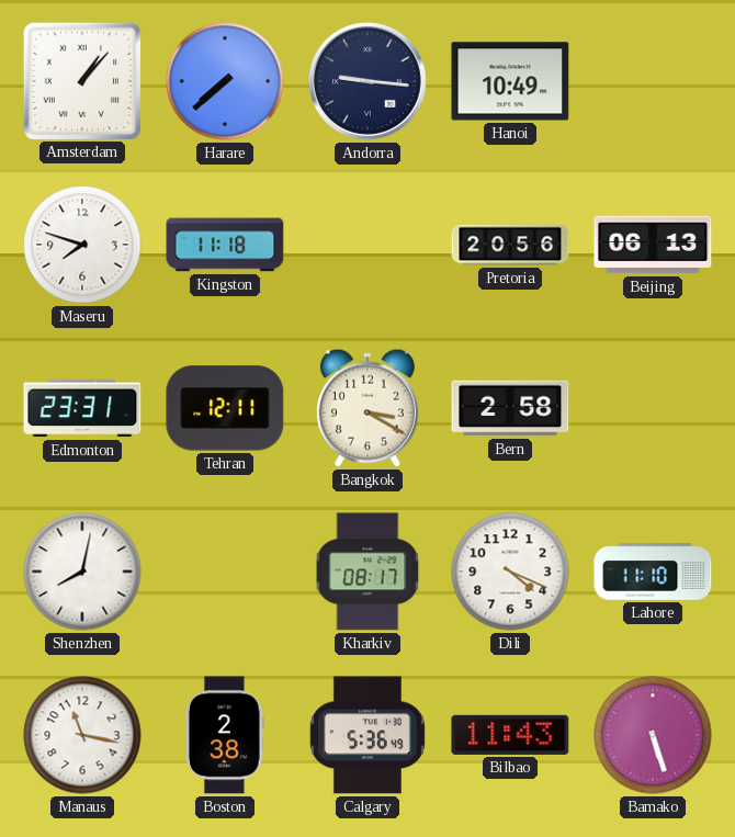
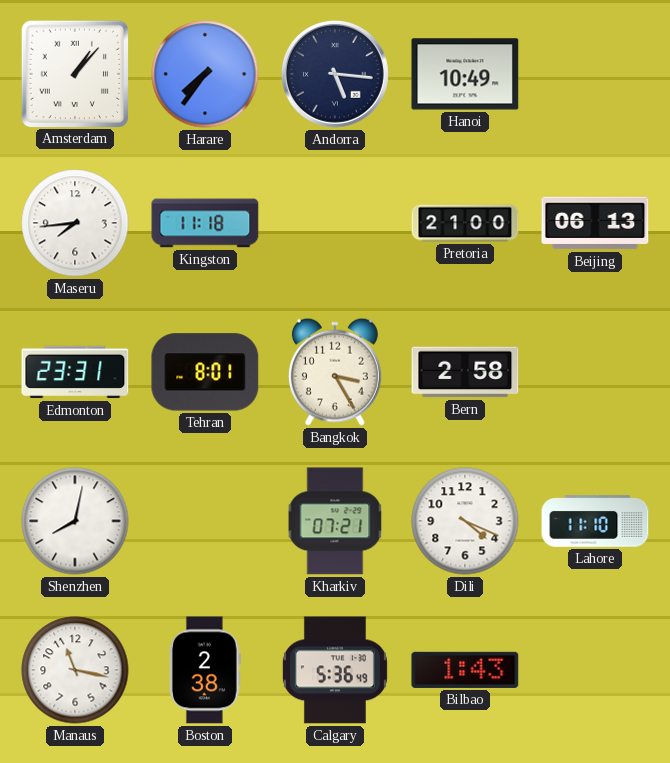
Harare: 7:38 -> 7:36
Andorra: 9:16 -> 5:16
Maseru: 7:48 -> 7:44
Pretoria: 20:56 -> 21:00
Tehran: 12:11 -> 8:01
Bangkok: 3:20 -> 3:25
Kharkiv: 08:17 -> 07:21
Bilbao: 11:43 -> 1:43
Bamako: 5:27 -> none
